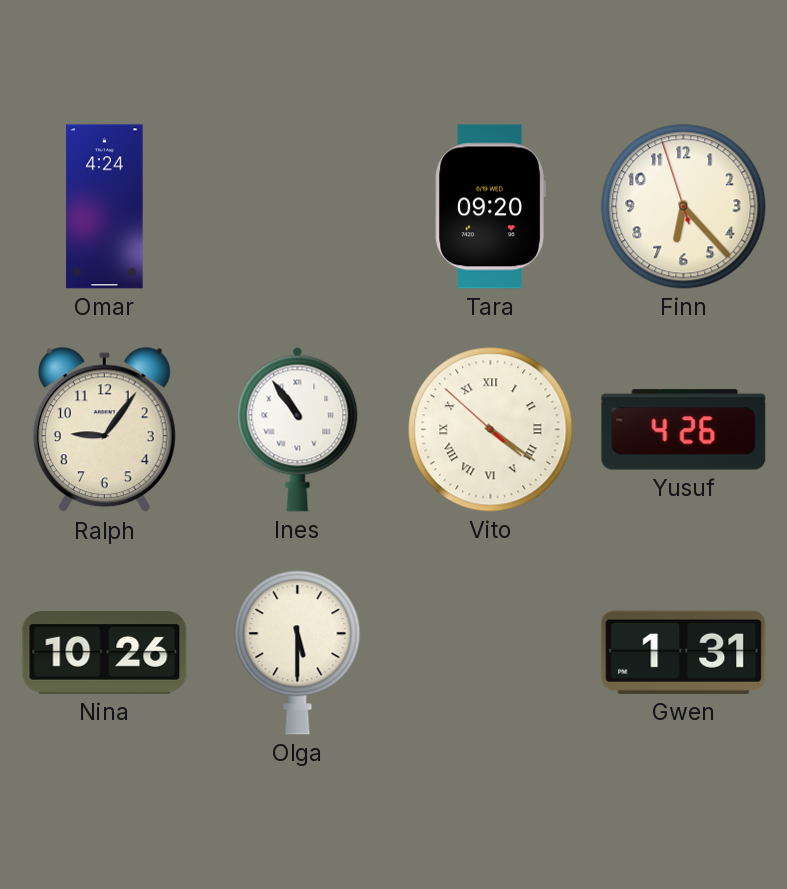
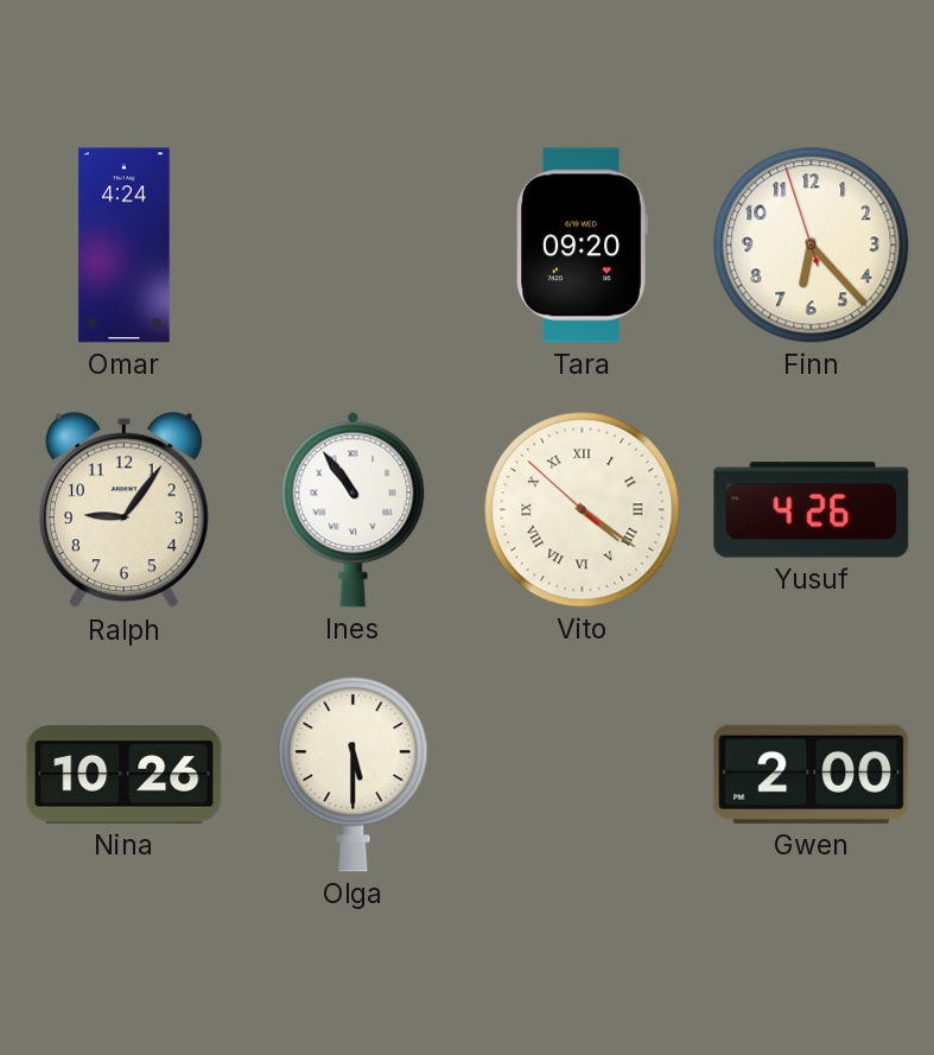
Gwen: 1:31 -> 2:00
